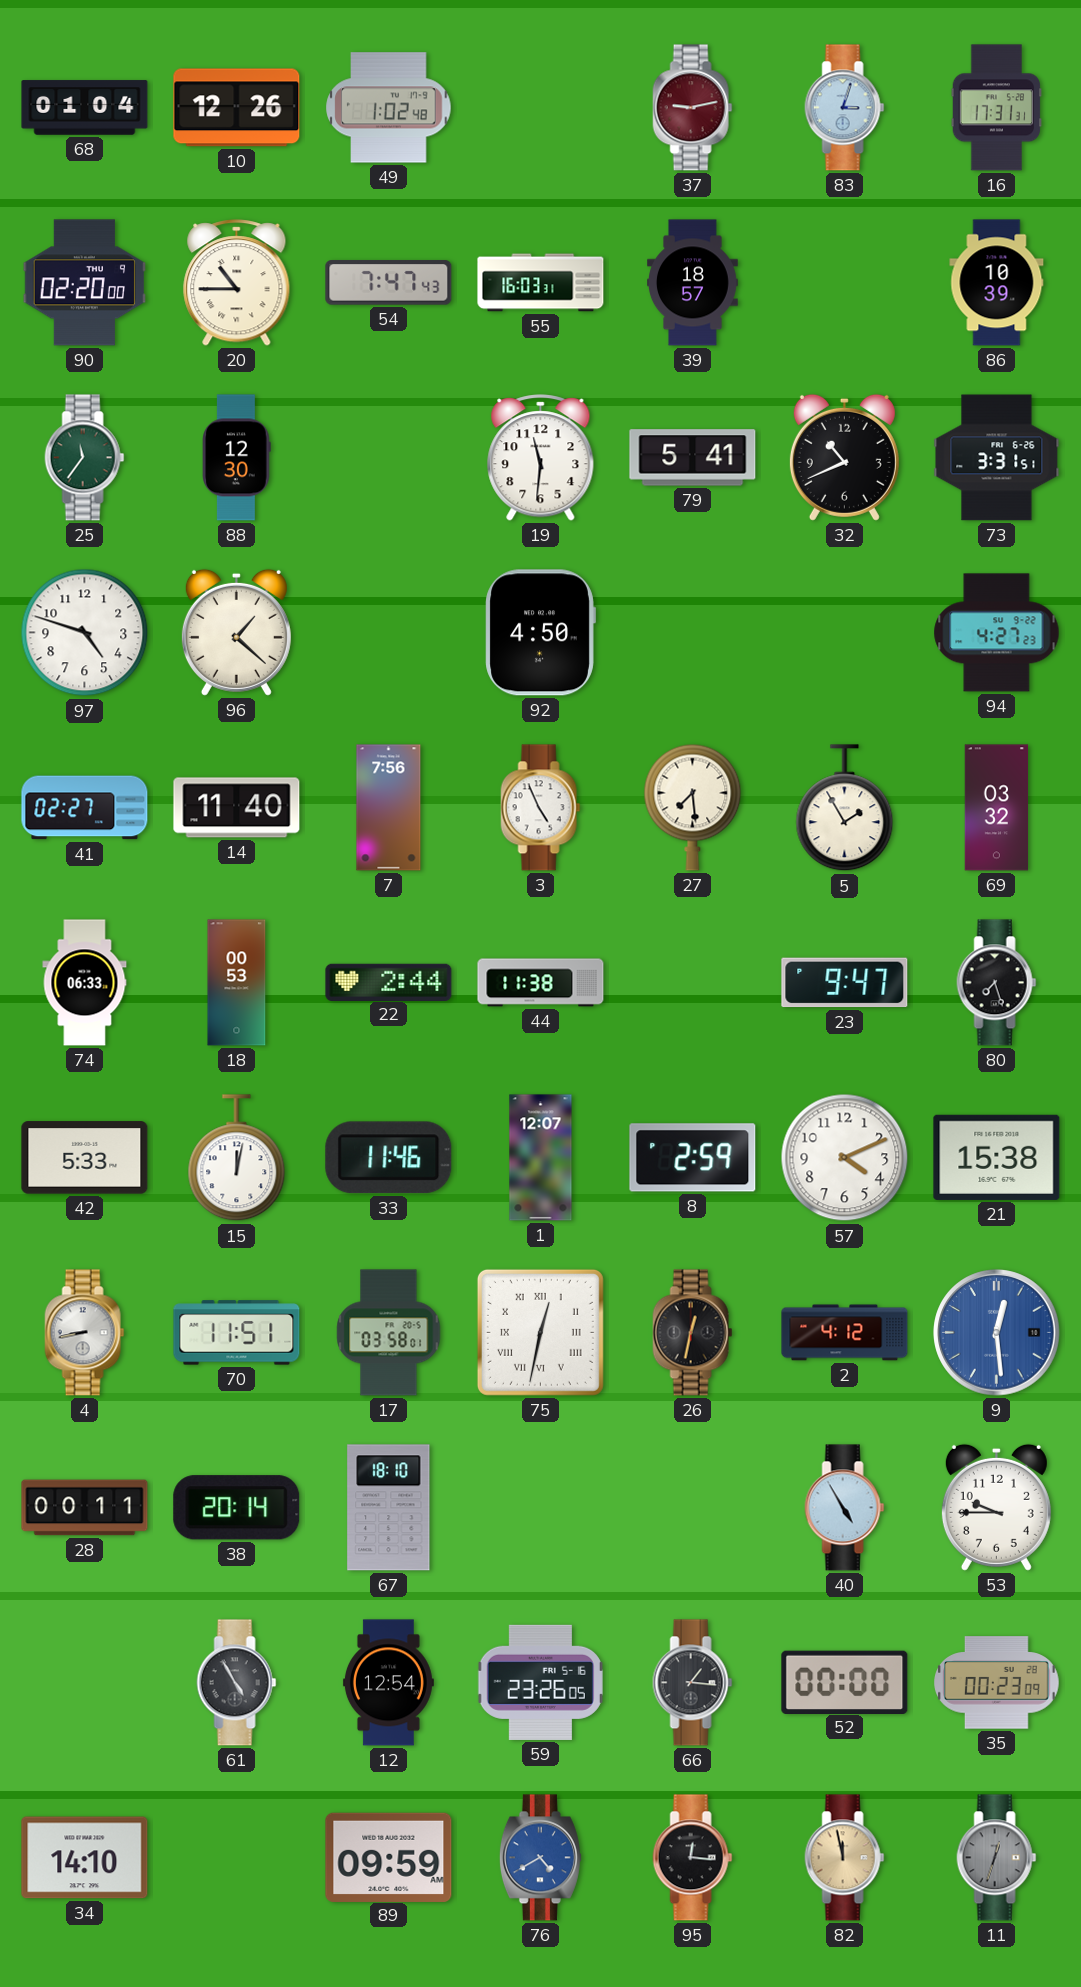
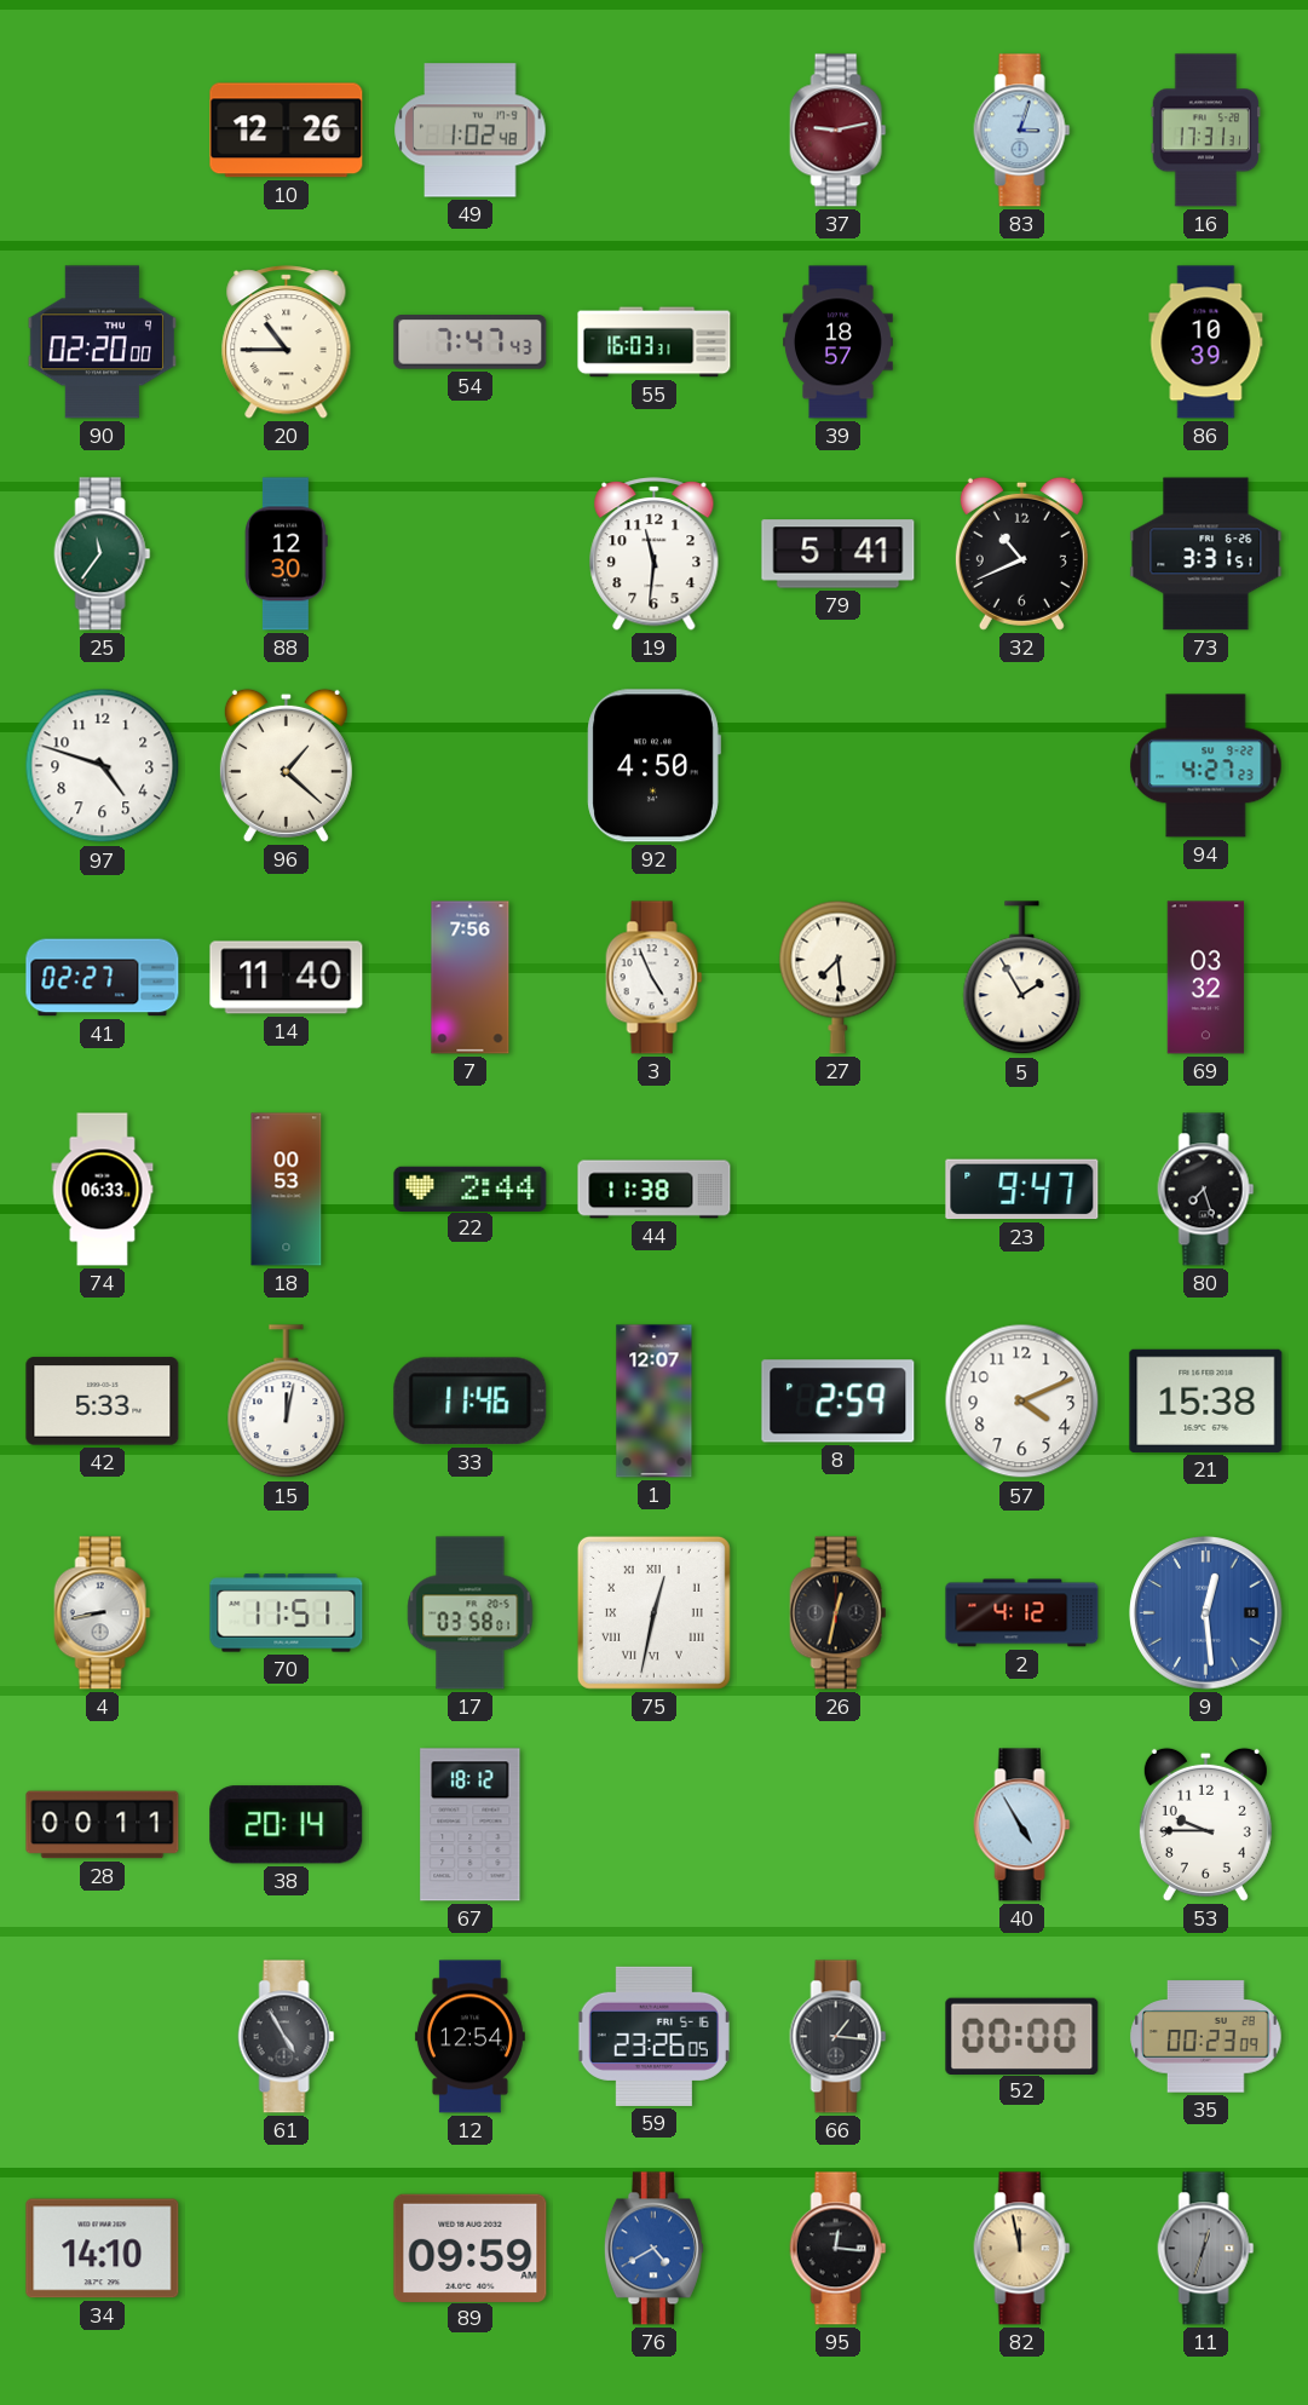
68: 01:04 -> none
67: 18:10 -> 18:12
